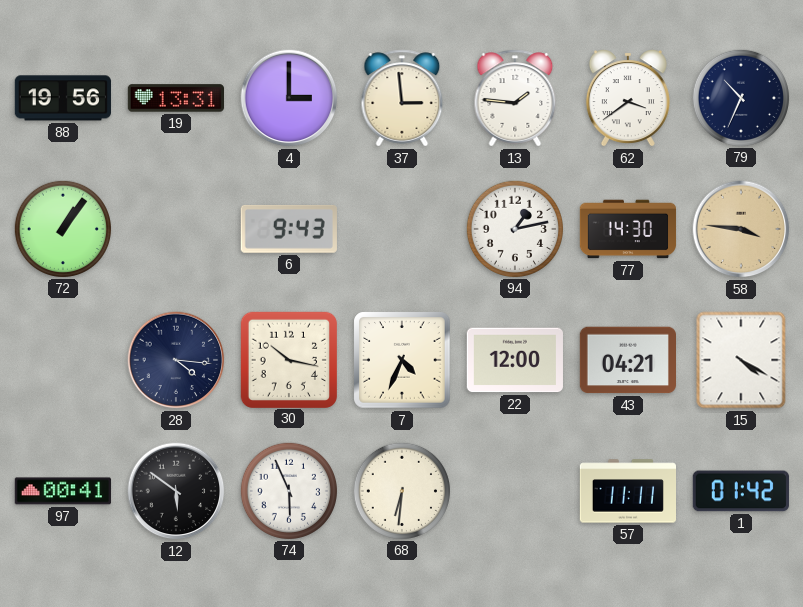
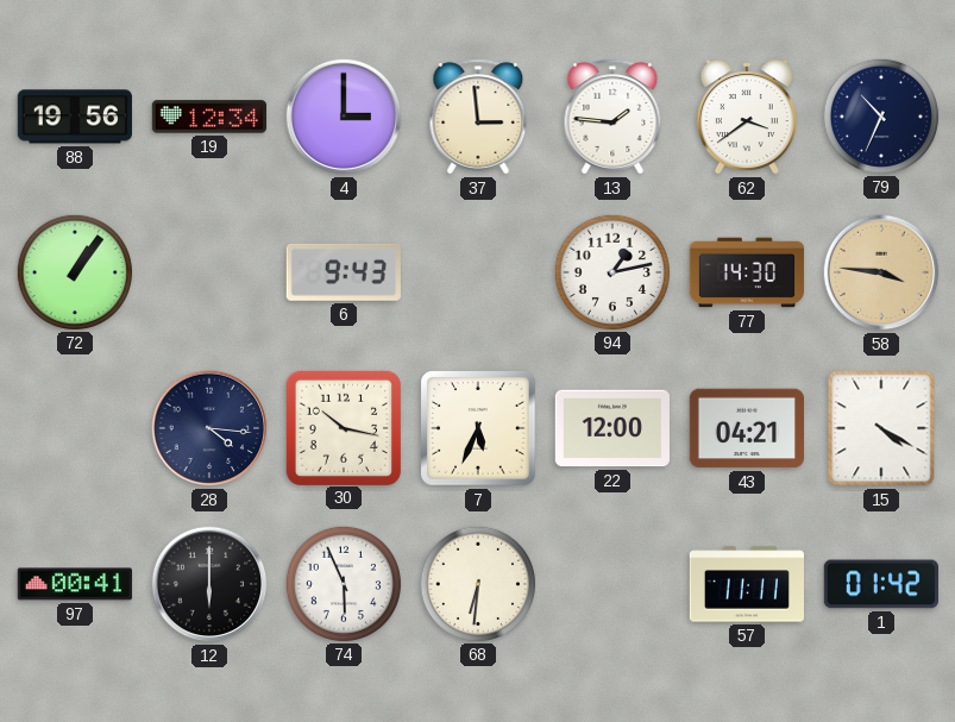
19: 13:31 -> 12:34
7: 4:34 -> 5:34
12: 5:51 -> 6:00
